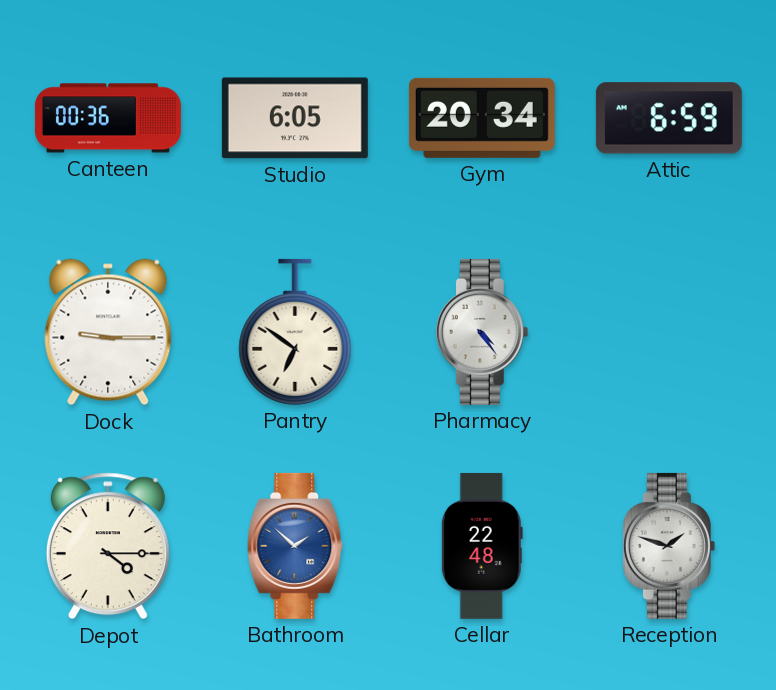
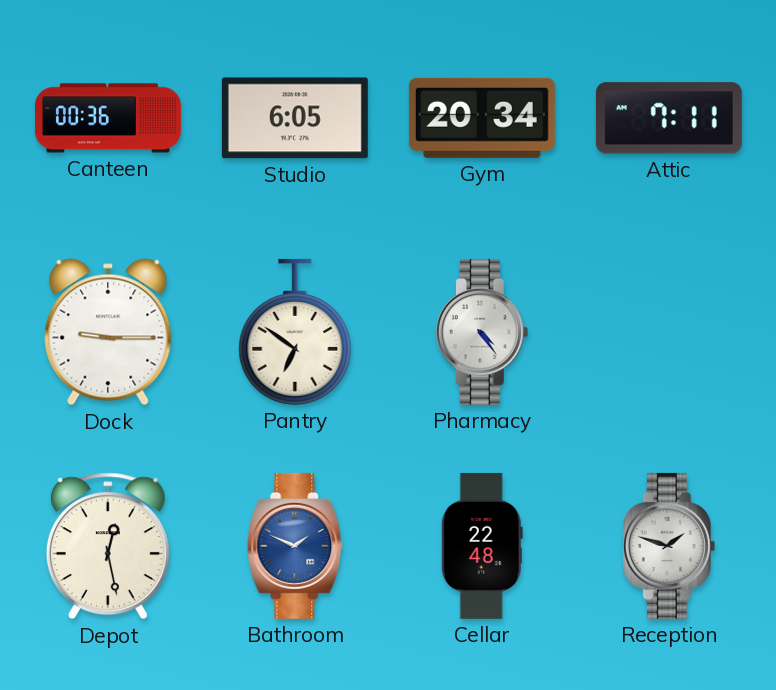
Attic: 6:59 -> 7:11
Depot: 4:15 -> 12:28
Bathroom: 1:52 -> 1:49
